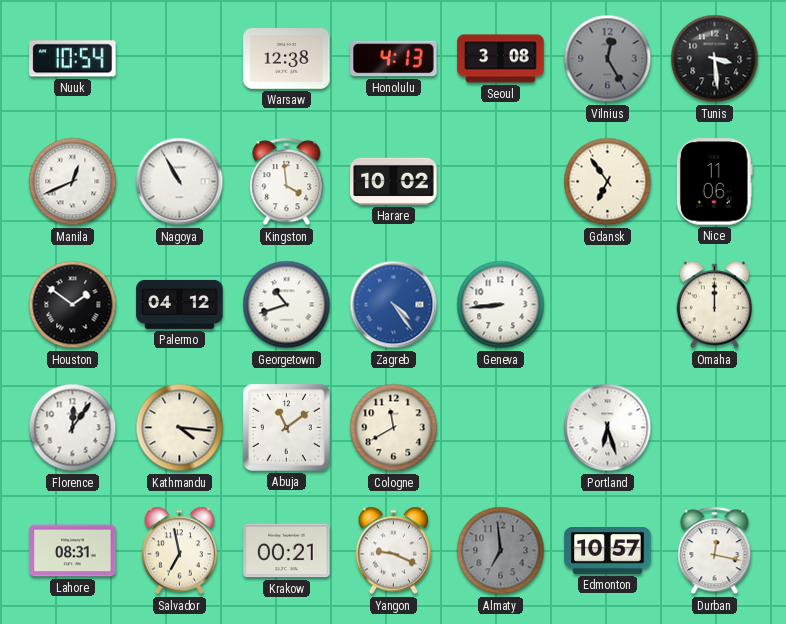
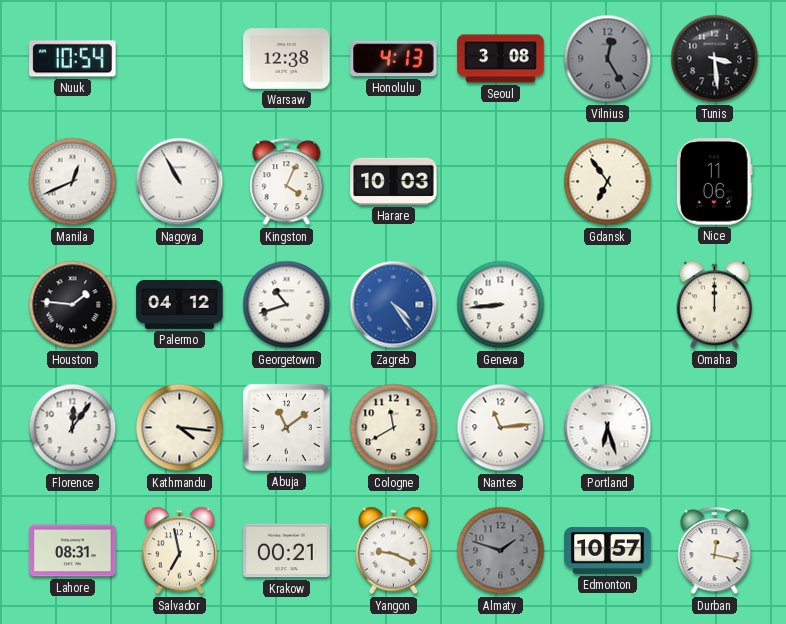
Kingston: 3:59 -> 4:04
Harare: 10:02 -> 10:03
Houston: 1:51 -> 1:46
Nantes: none -> 11:14
Almaty: 6:59 -> 1:48
